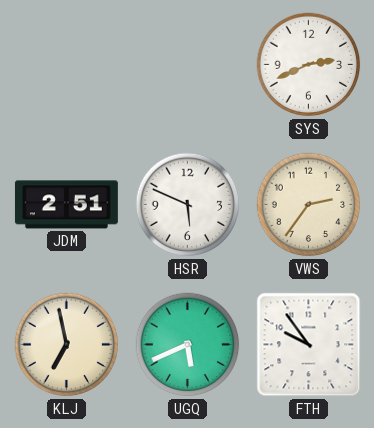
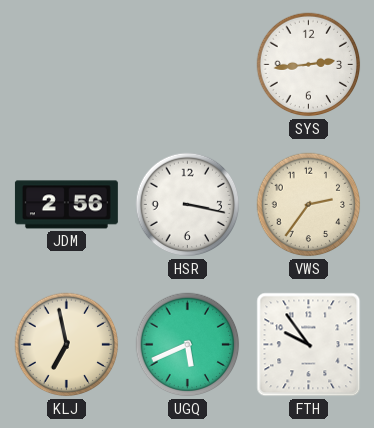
SYS: 2:41 -> 2:44
JDM: 2:51 -> 2:56
HSR: 5:49 -> 3:17
